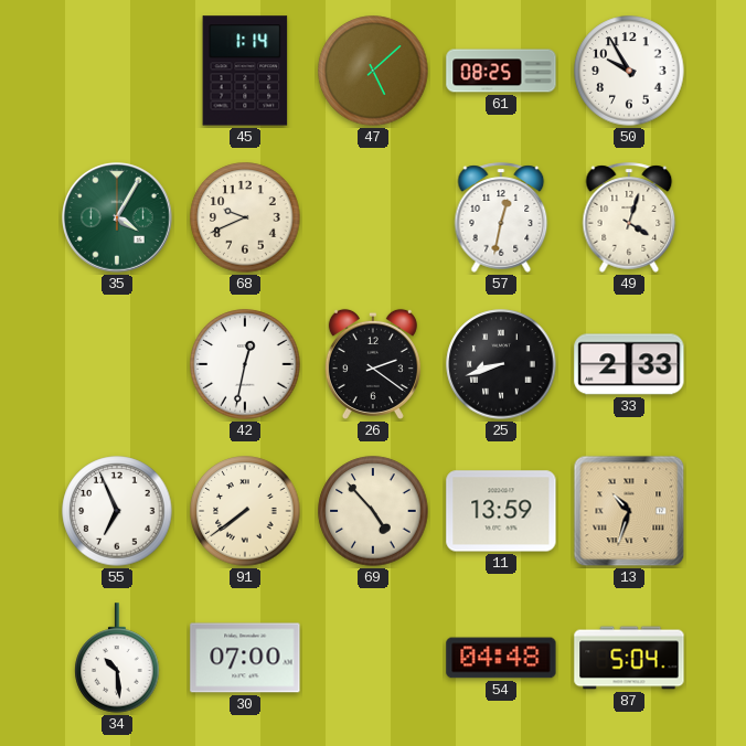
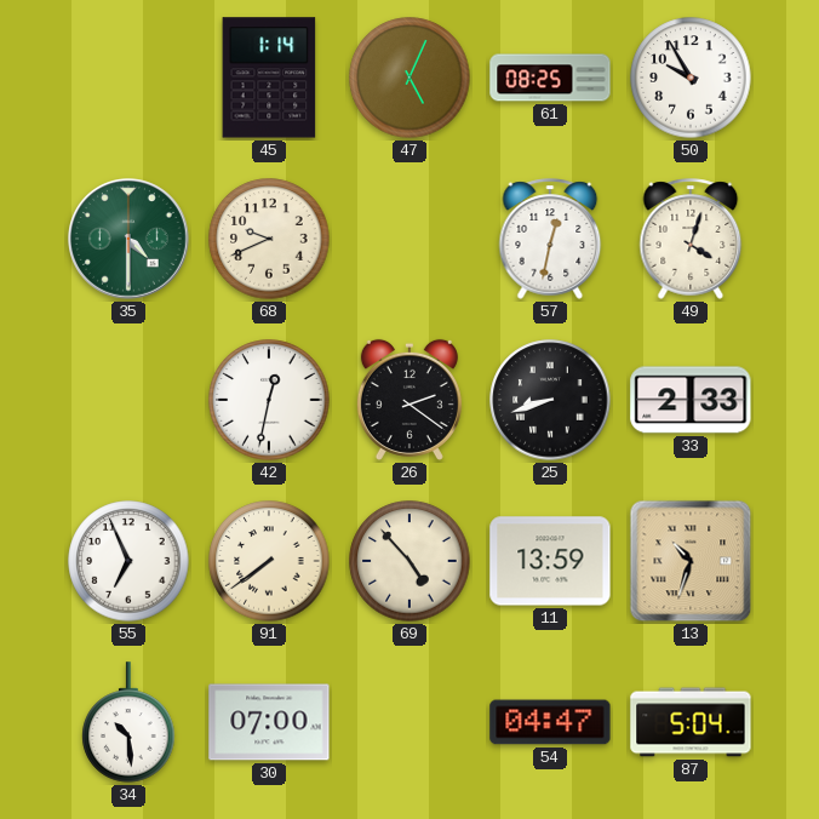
47: 5:08 -> 5:04
35: 4:05 -> 4:30
54: 04:48 -> 04:47
